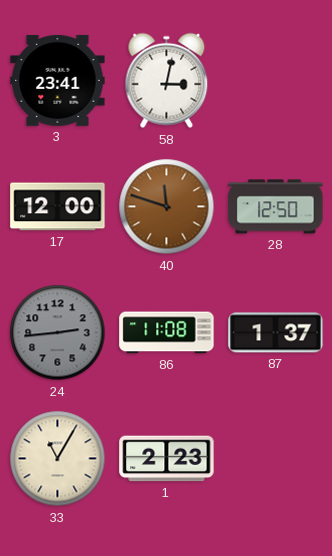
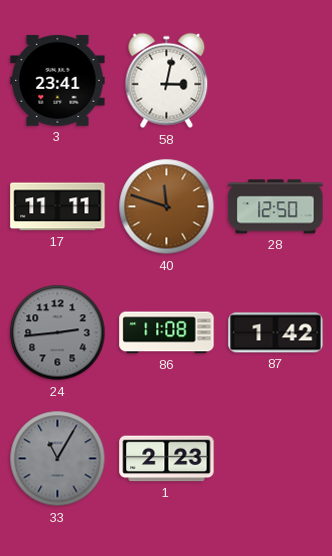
17: 12:00 -> 11:11
87: 1:37 -> 1:42
33 dial: cream -> grey
